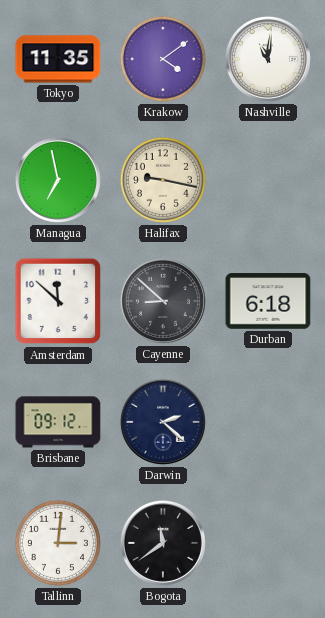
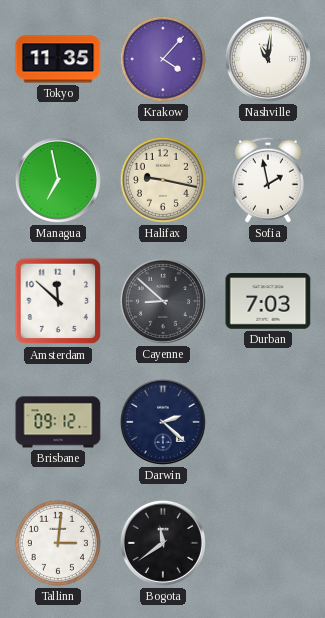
Krakow: 4:09 -> 4:07
Sofia: none -> 1:58
Durban: 6:18 -> 7:03
